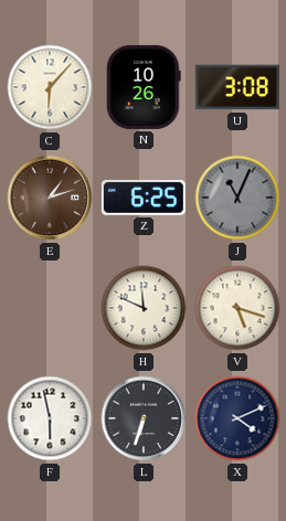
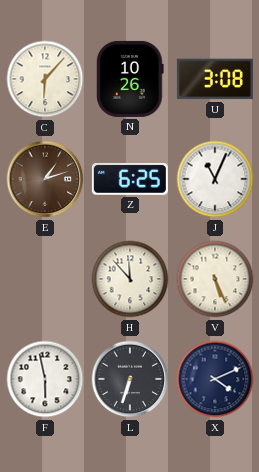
J dial: grey -> white
H: 11:49 -> 11:53
V: 5:18 -> 5:26
